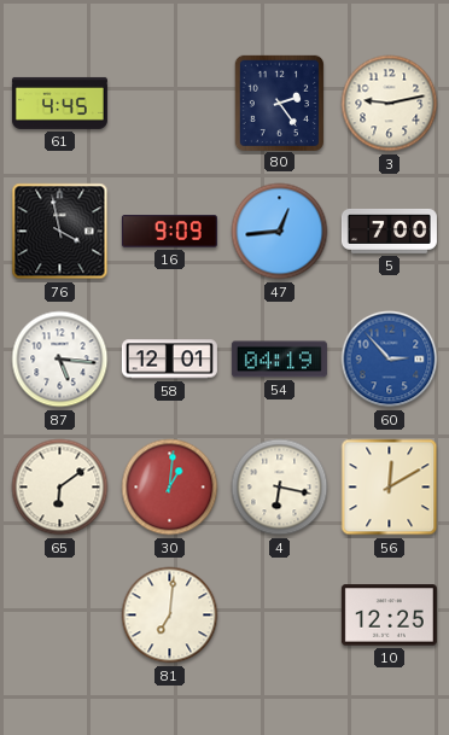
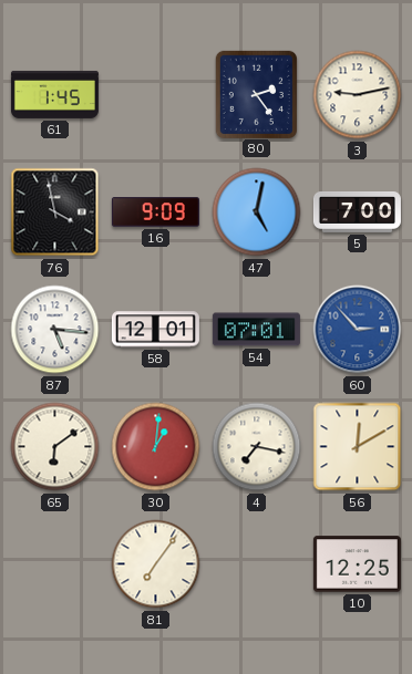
61: 4:45 -> 1:45
47: 12:44 -> 5:02
54: 04:19 -> 07:01
4: 6:17 -> 7:17
81: 7:01 -> 7:06
